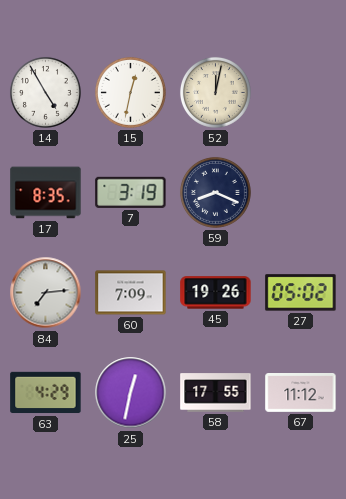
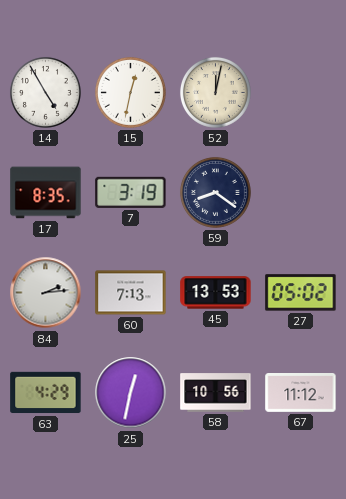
59: 8:19 -> 8:21
84: 7:14 -> 2:14
60: 7:09 -> 7:13
45: 19:26 -> 13:53
58: 17:55 -> 10:56
